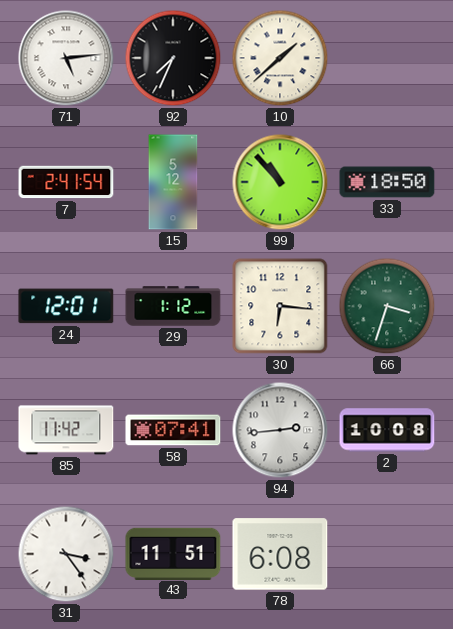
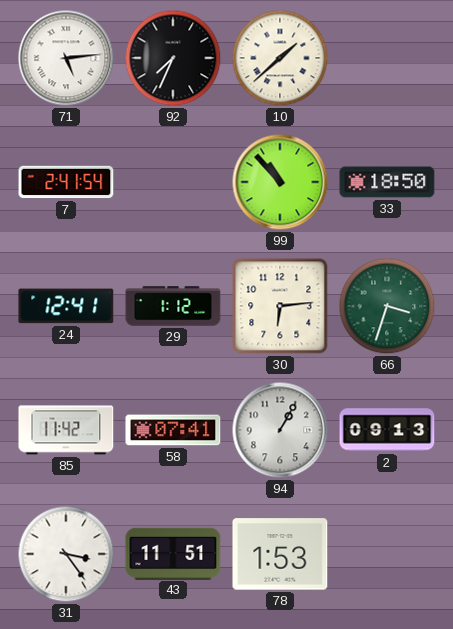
15: 5:12 -> none
24: 12:01 -> 12:41
30: 6:16 -> 6:14
94: 2:44 -> 1:05
2: 10:08 -> 09:13
78: 6:08 -> 1:53
